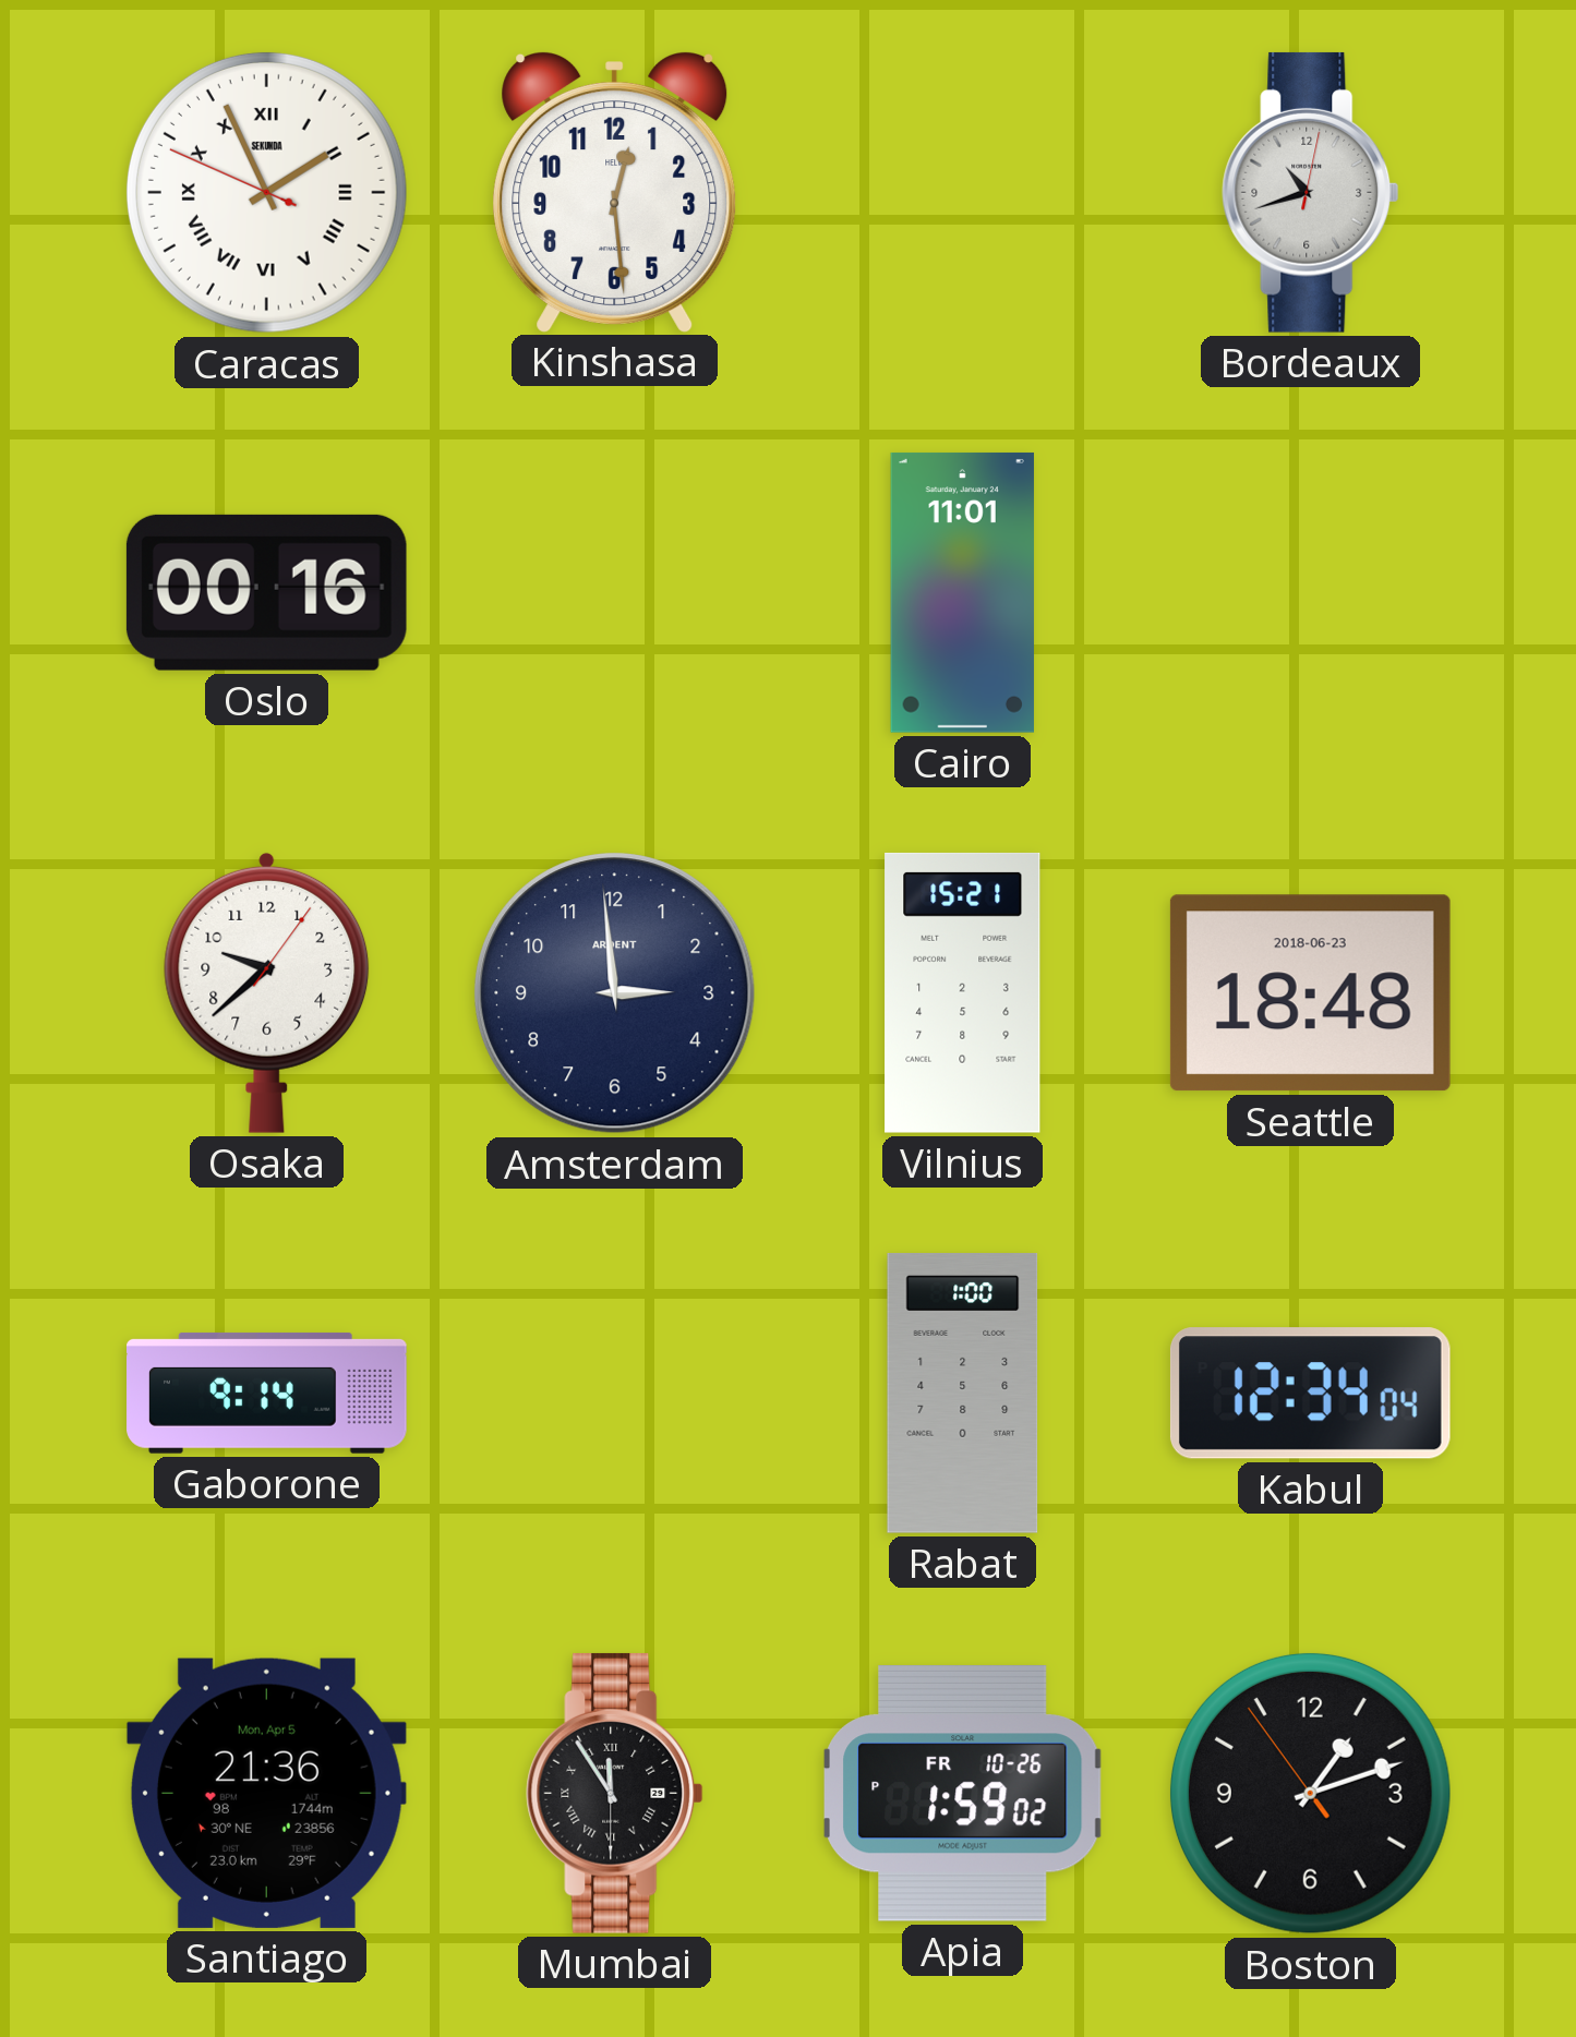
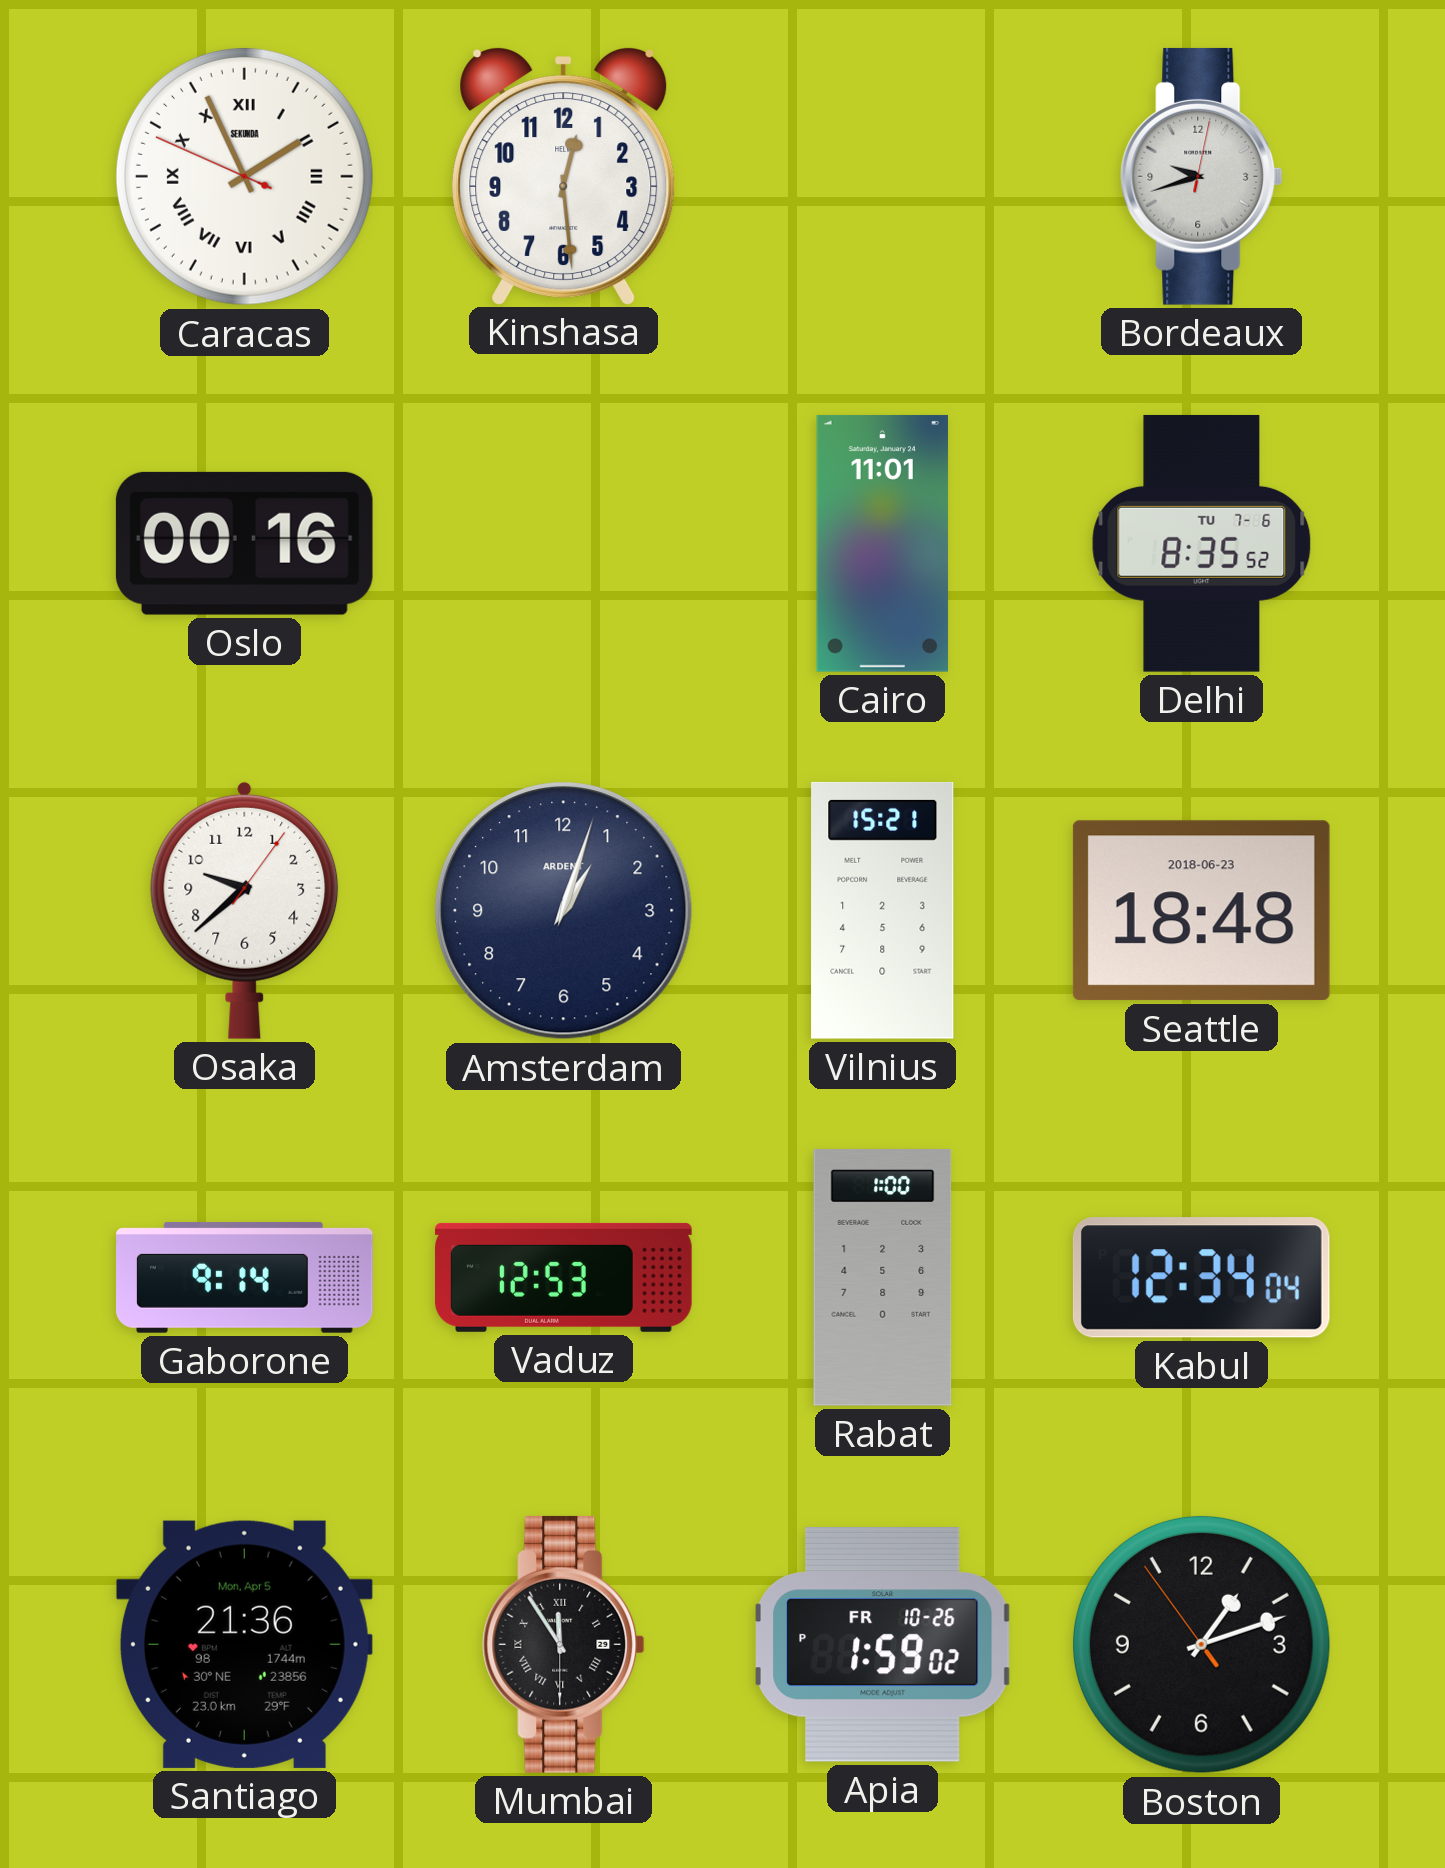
Bordeaux: 10:42 -> 9:42
Delhi: none -> 8:35
Amsterdam: 2:59 -> 1:03
Vaduz: none -> 12:53
